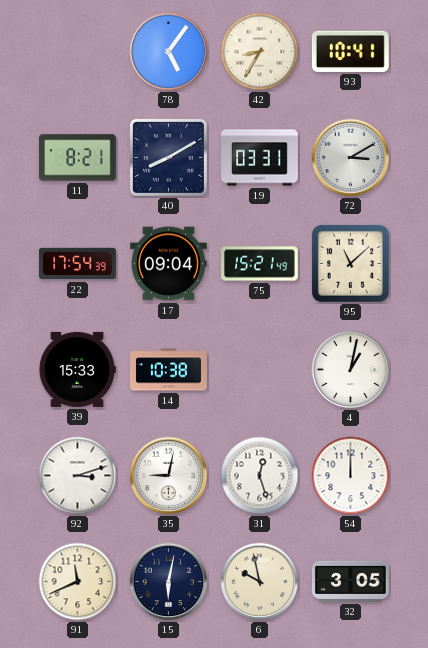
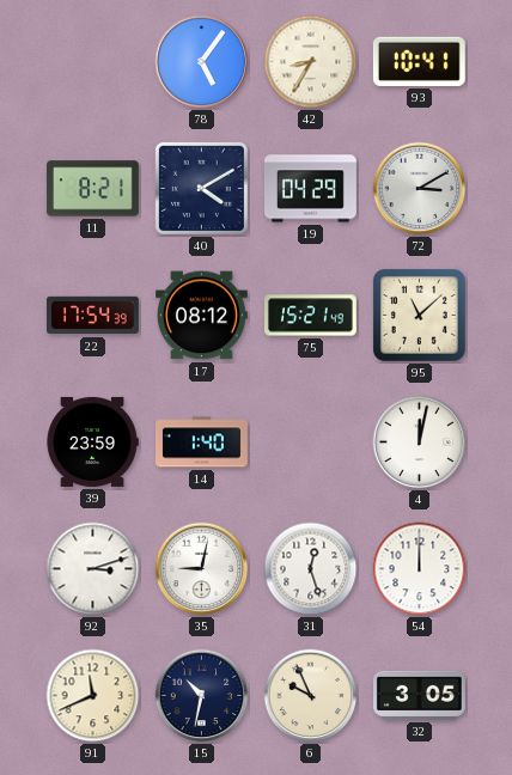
40: 8:10 -> 4:10
19: 03:31 -> 04:29
17: 09:04 -> 08:12
39: 15:33 -> 23:59
14: 10:38 -> 1:40
4: 1:02 -> 12:02
15: 6:02 -> 10:32
6: 9:58 -> 9:56
